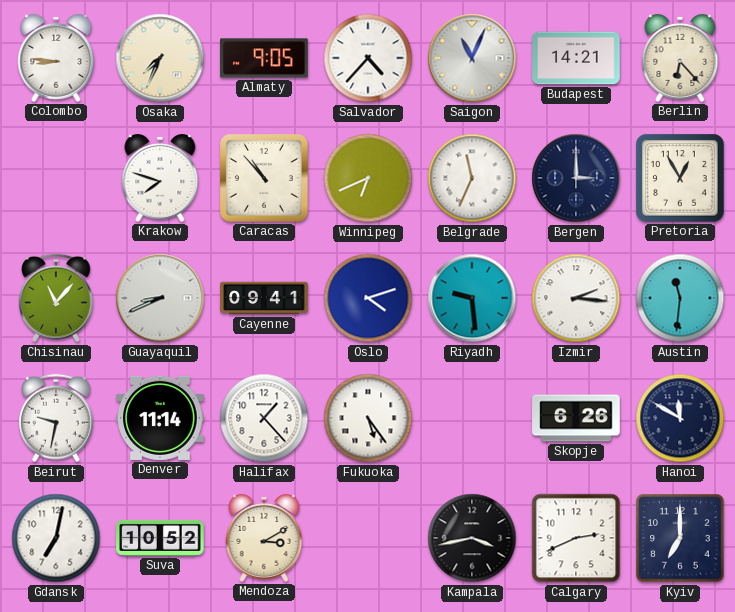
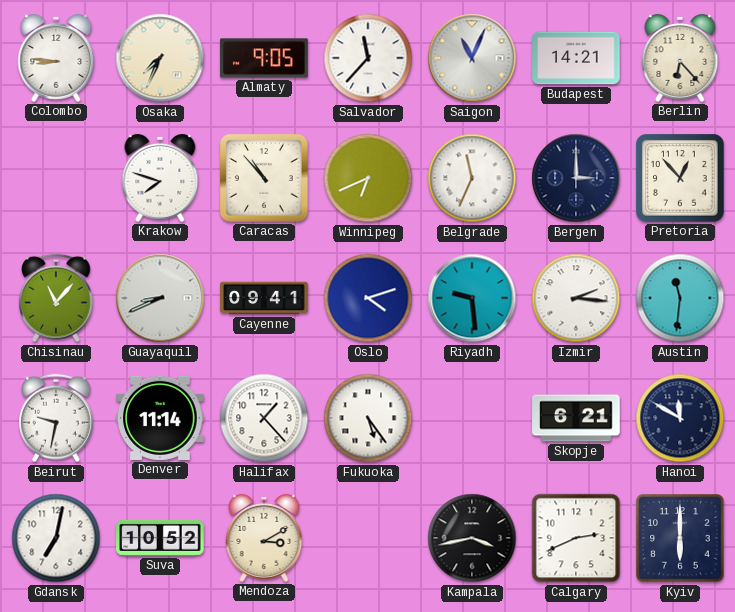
Salvador: 4:37 -> 11:37
Pretoria: 12:55 -> 12:53
Skopje: 6:26 -> 6:21
Kyiv: 7:00 -> 6:00
